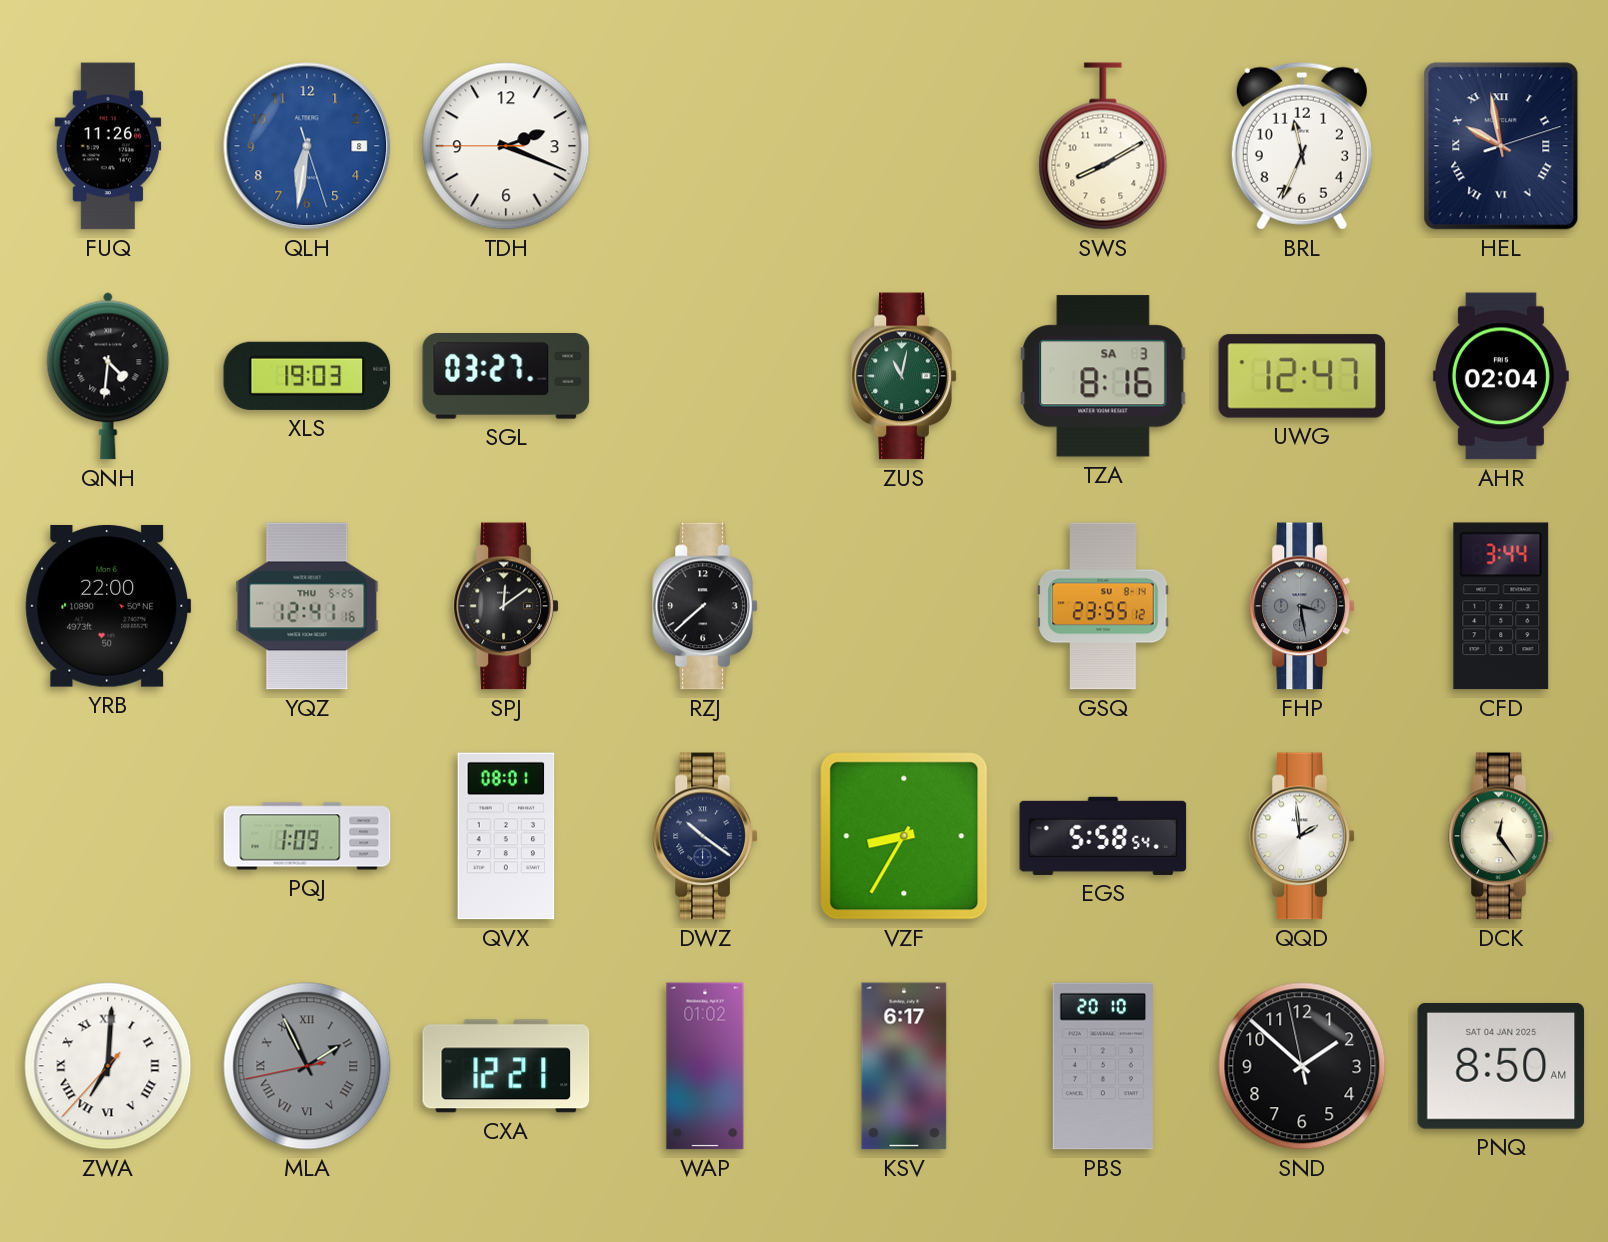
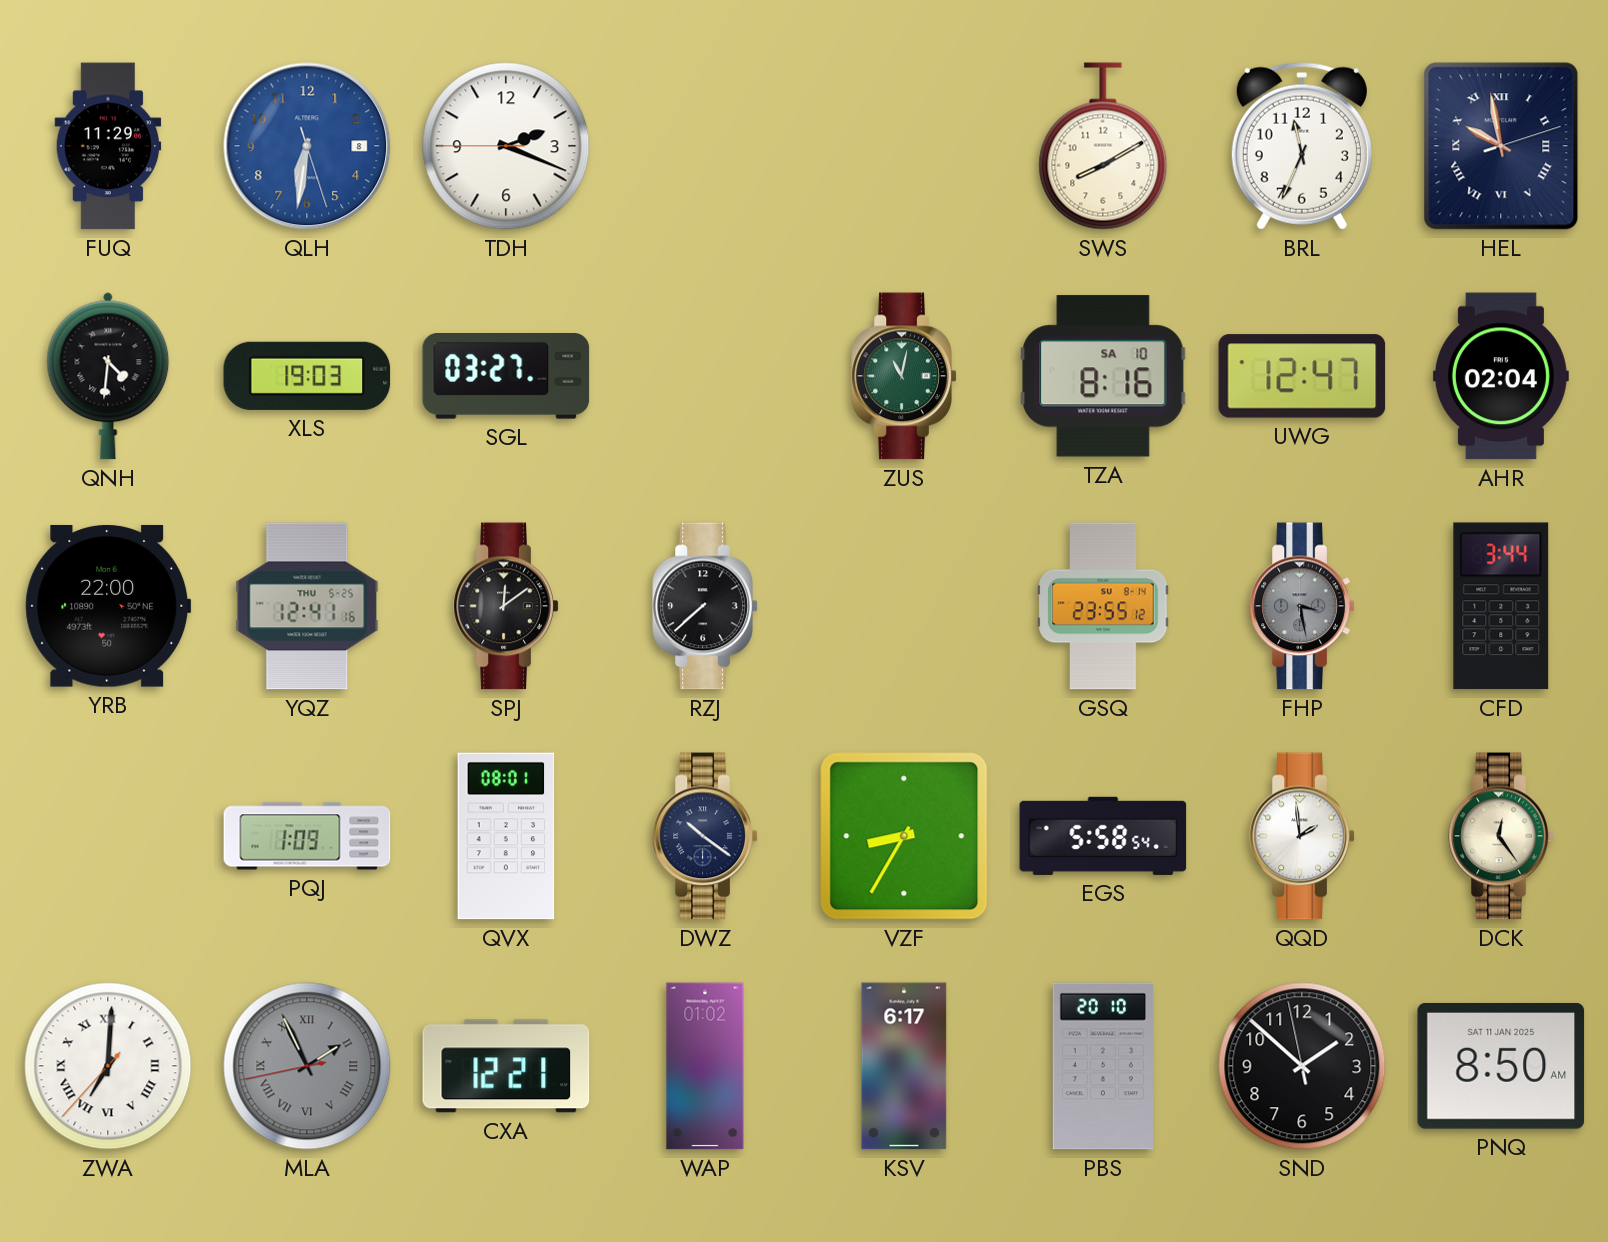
FUQ: 11:26 -> 11:29
TZA date: SA 3 -> SA 10
PNQ date: SAT 04 JAN 2025 -> SAT 11 JAN 2025
